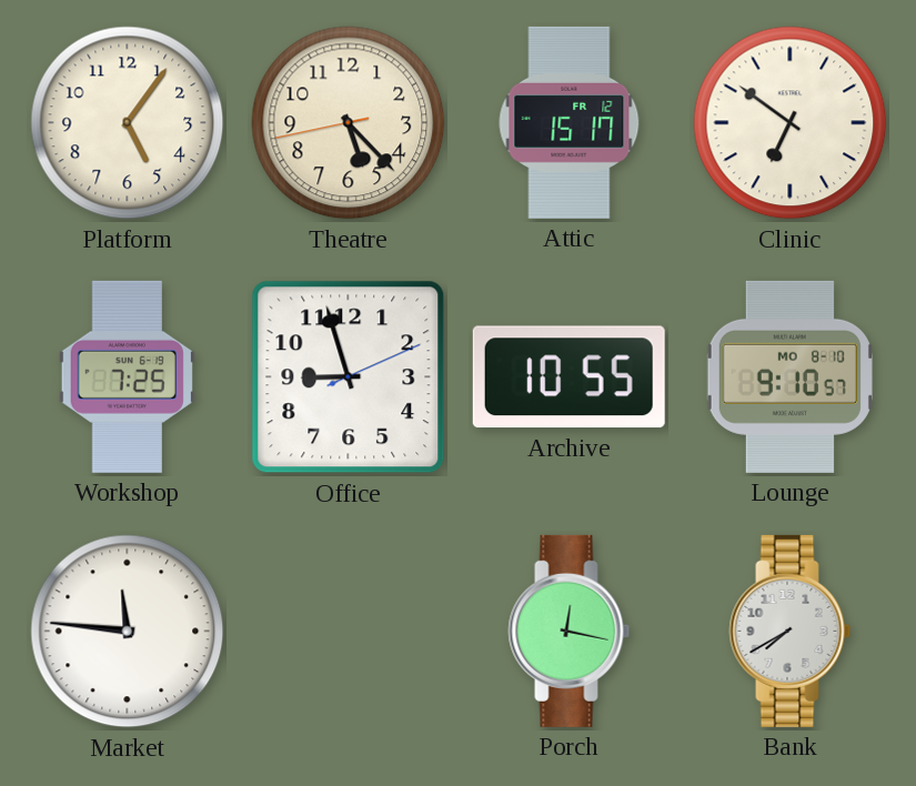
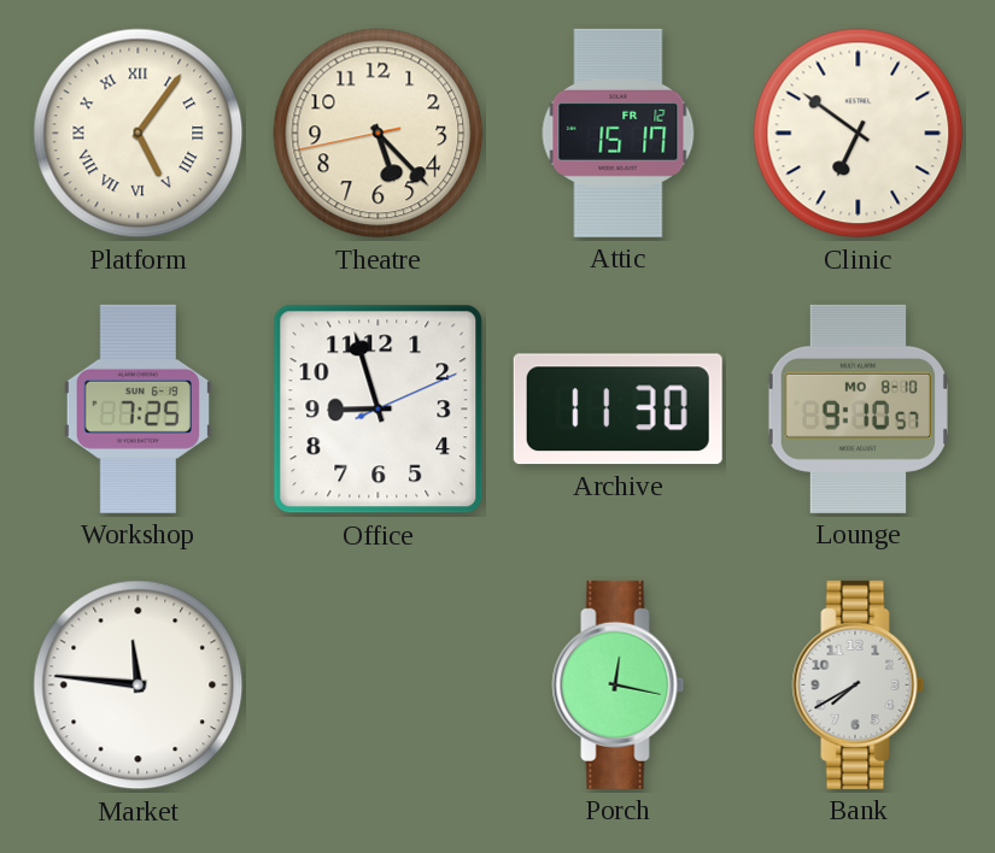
Platform numerals: Arabic -> Roman
Archive: 10:55 -> 11:30
